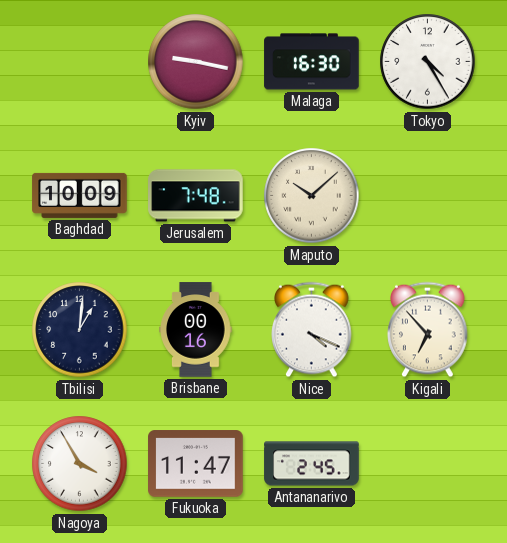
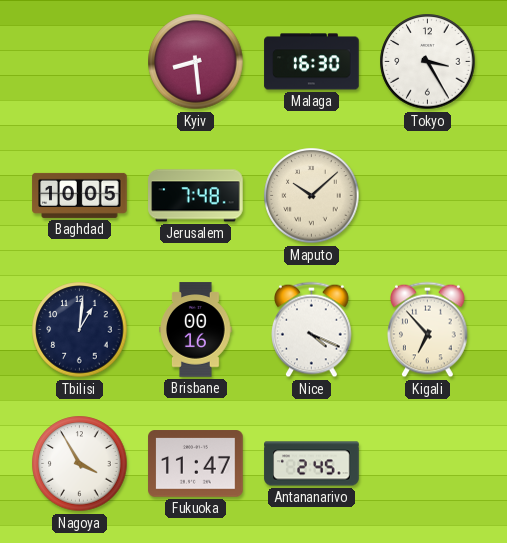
Kyiv: 9:17 -> 8:29
Tokyo: 4:25 -> 3:25
Baghdad: 10:09 -> 10:05
